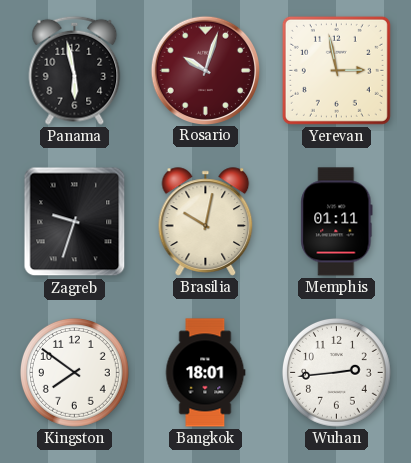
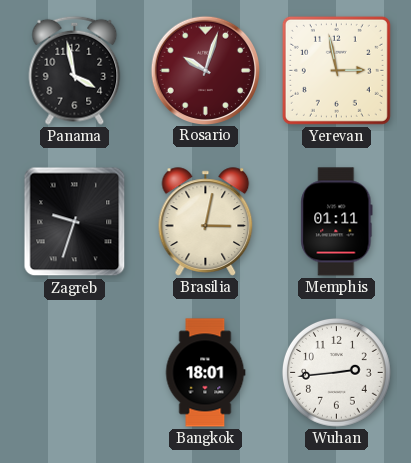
Panama: 5:58 -> 3:58
Brasilia: 10:02 -> 3:02
Kingston: 7:51 -> none
